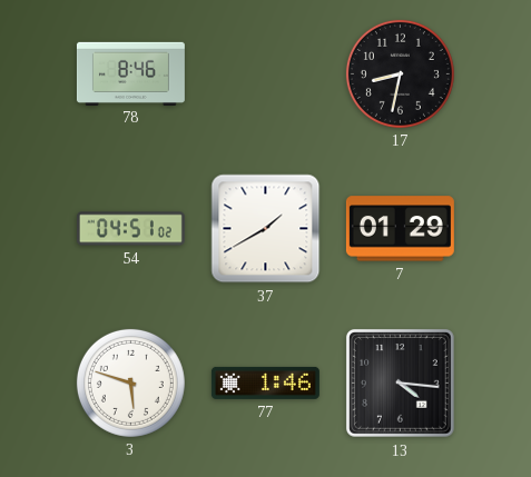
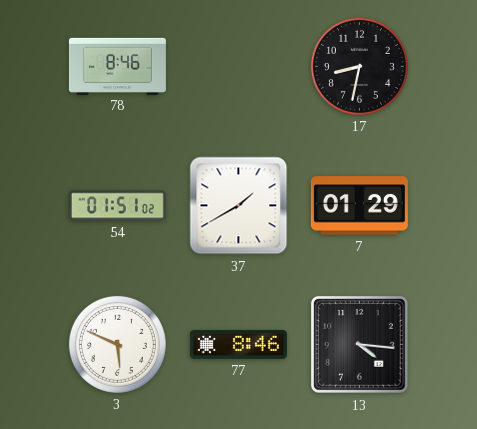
54: 04:51 -> 01:51
3: 5:48 -> 5:49
77: 1:46 -> 8:46
